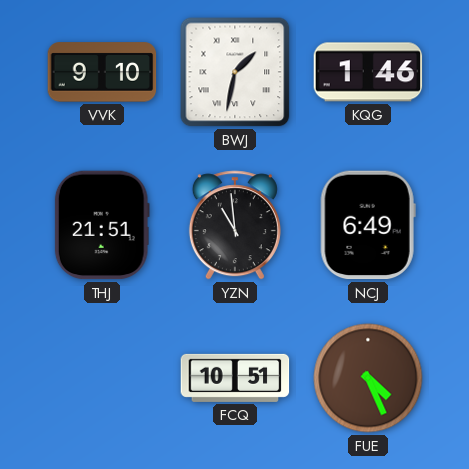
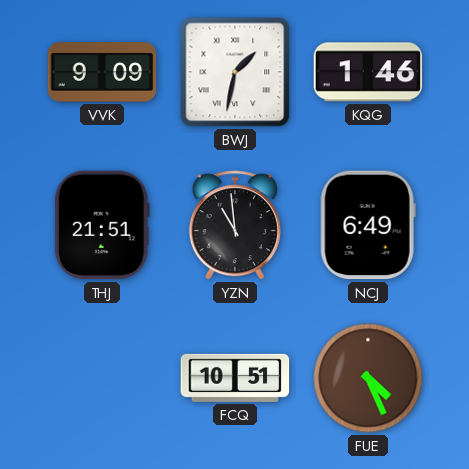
VVK: 9:10 -> 9:09
